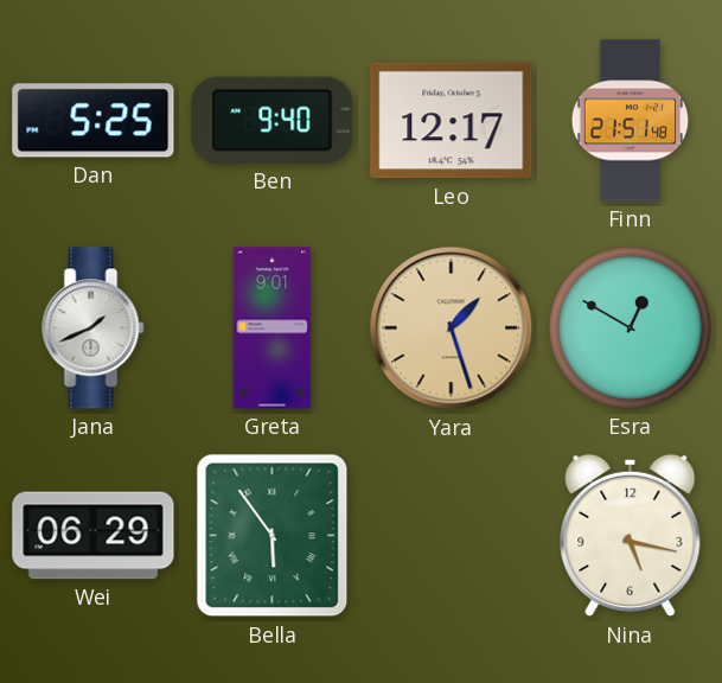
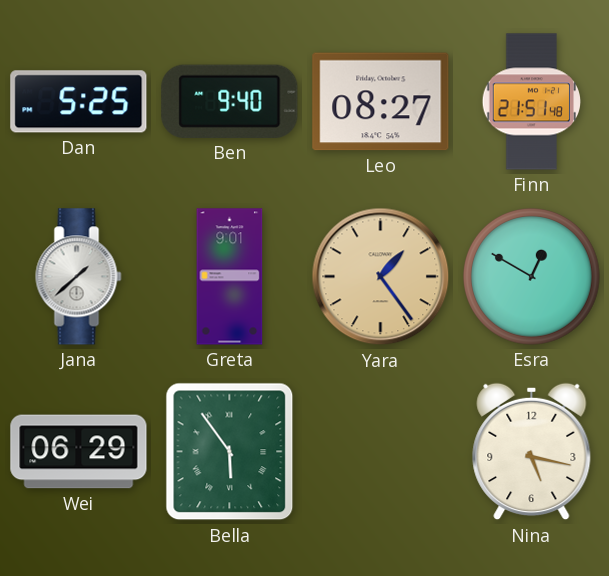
Leo: 12:17 -> 08:27
Jana: 1:41 -> 1:38
Yara: 1:27 -> 1:24
